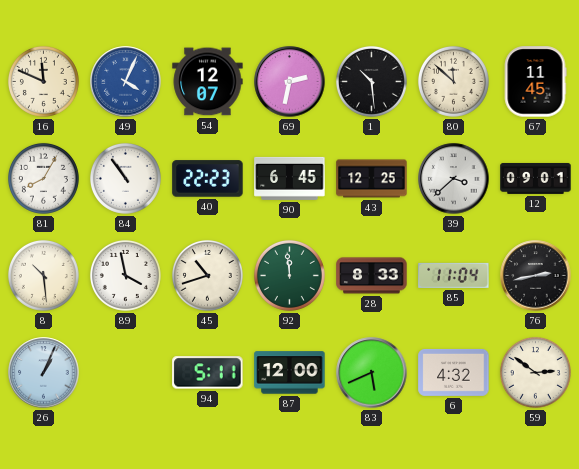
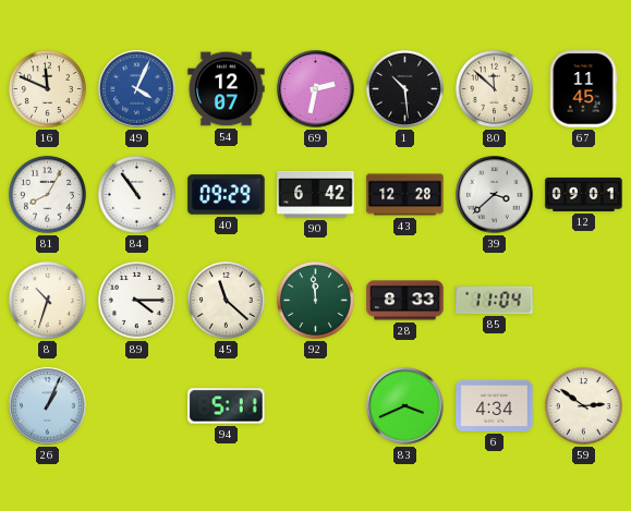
40: 22:23 -> 09:29
90: 6:45 -> 6:42
43: 12:25 -> 12:28
8: 10:29 -> 10:33
89: 3:58 -> 4:15
45: 10:42 -> 11:22
76: 2:43 -> none
87: 12:00 -> none
83: 5:41 -> 3:41
6: 4:32 -> 4:34
